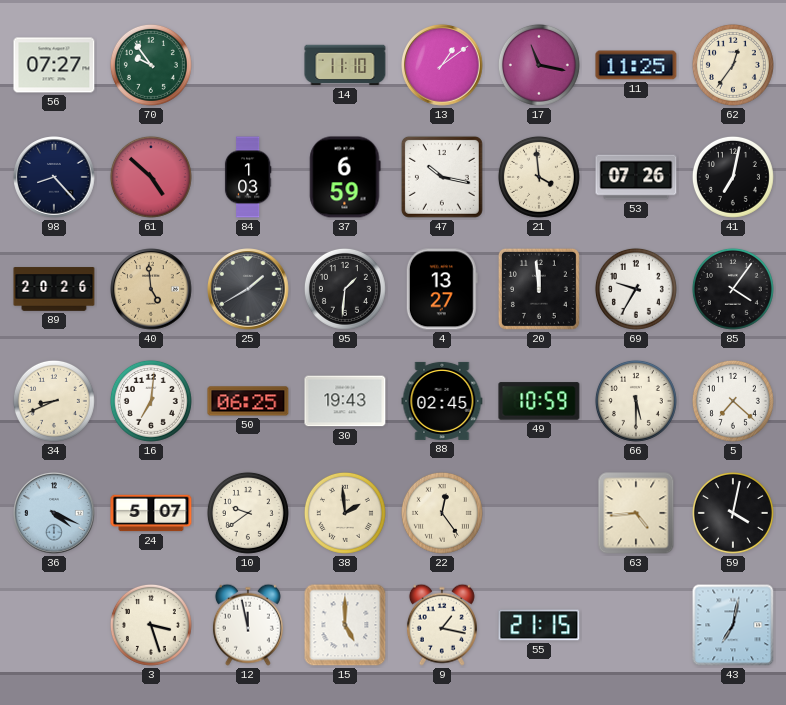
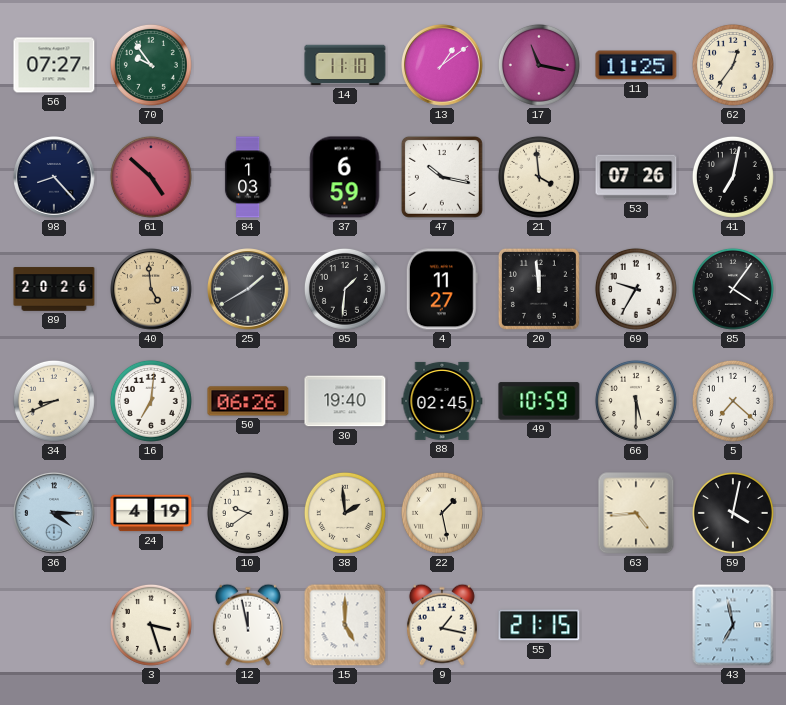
4: 13:27 -> 11:27
50: 06:25 -> 06:26
30: 19:43 -> 19:40
36: 4:19 -> 4:15
24: 5:07 -> 4:19
22: 12:24 -> 1:28
43: 7:02 -> 6:58
